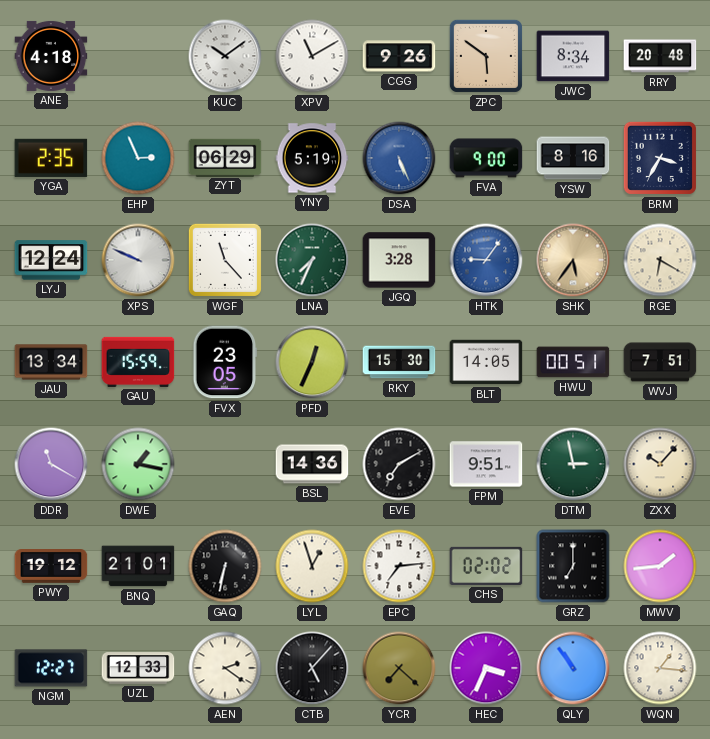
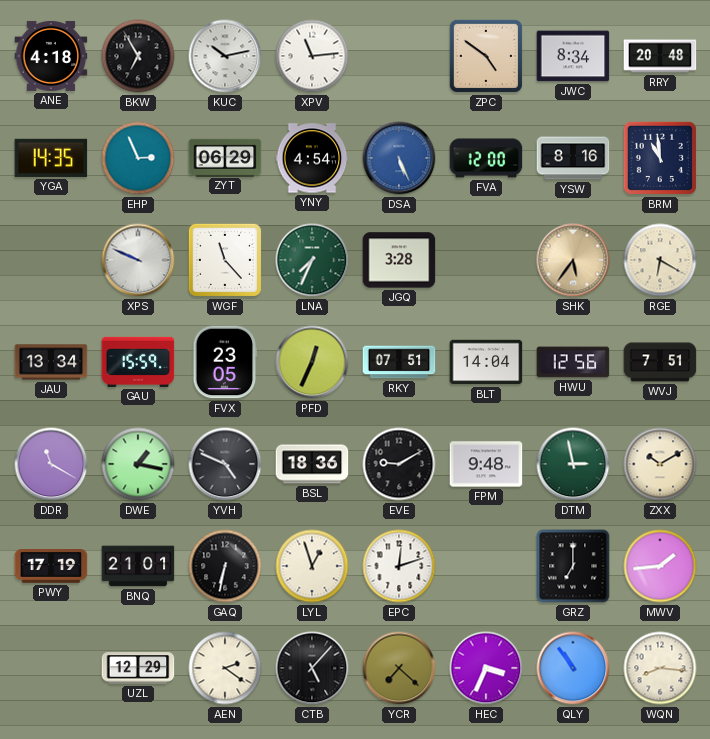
BKW: none -> 6:55
KUC: 10:09 -> 10:13
XPV: 11:10 -> 11:14
CGG: 9:26 -> none
ZPC: 5:51 -> 4:51
YGA: 2:35 -> 14:35
YNY: 5:19 -> 4:54
FVA: 9:00 -> 12:00
BRM: 3:35 -> 10:59
LYJ: 12:24 -> none
HTK: 9:06 -> none
RKY: 15:30 -> 07:51
BLT: 14:05 -> 14:04
HWU: 00:51 -> 12:56
YVH: none -> 4:49
BSL: 14:36 -> 18:36
EVE: 7:10 -> 9:10
FPM: 9:51 -> 9:48
ZXX: 10:07 -> 10:10
PWY: 19:12 -> 17:19
EPC: 7:14 -> 12:12
CHS: 02:02 -> none
NGM: 12:27 -> none
UZL: 12:33 -> 12:29
WQN: 1:16 -> 8:16
